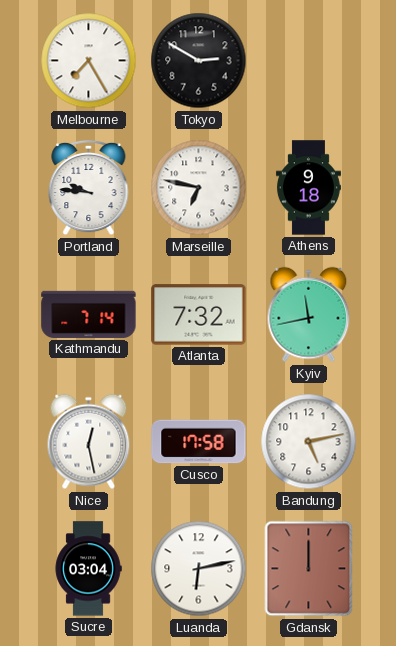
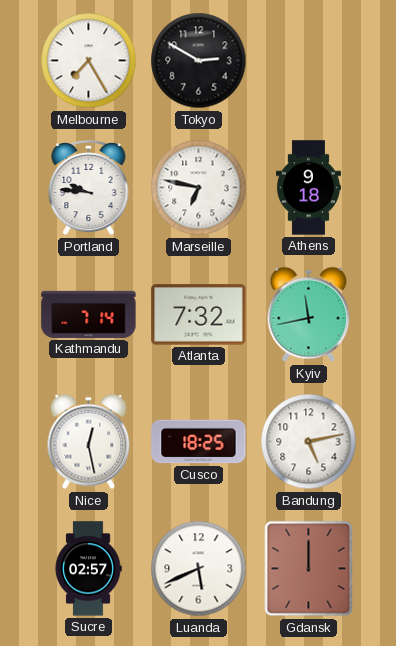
Cusco: 17:58 -> 18:25
Sucre: 03:04 -> 02:57
Luanda: 6:13 -> 5:41
